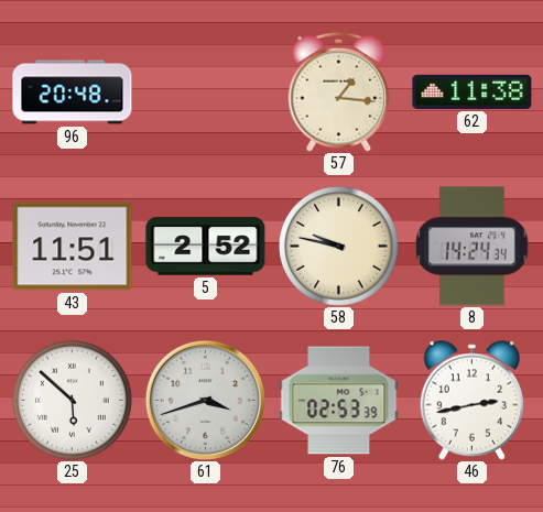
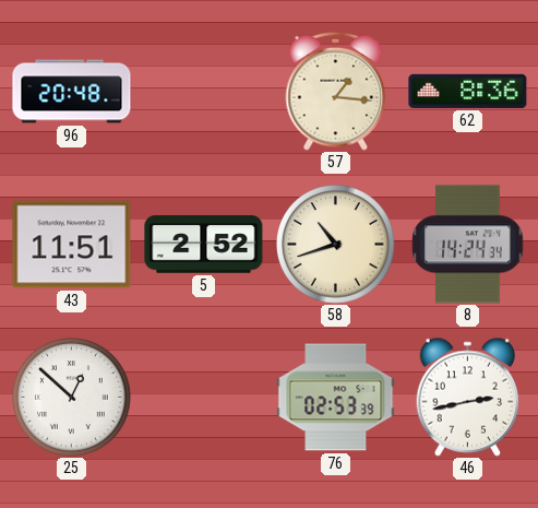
62: 11:38 -> 8:36
58: 9:47 -> 10:42
25: 5:52 -> 12:52
61: 3:42 -> none
